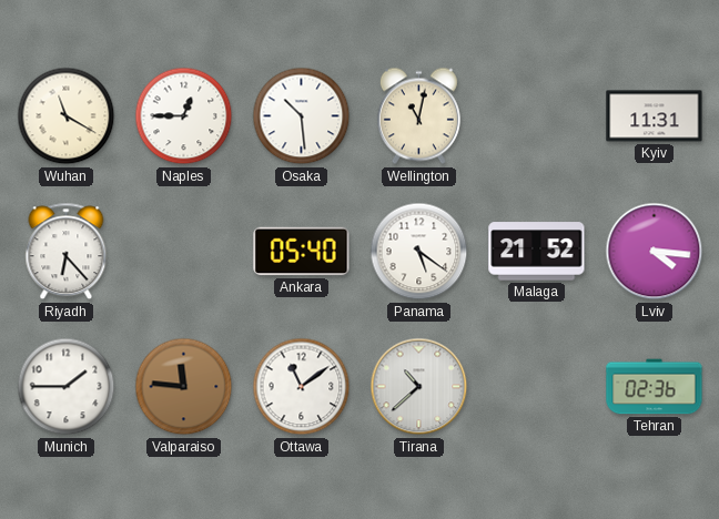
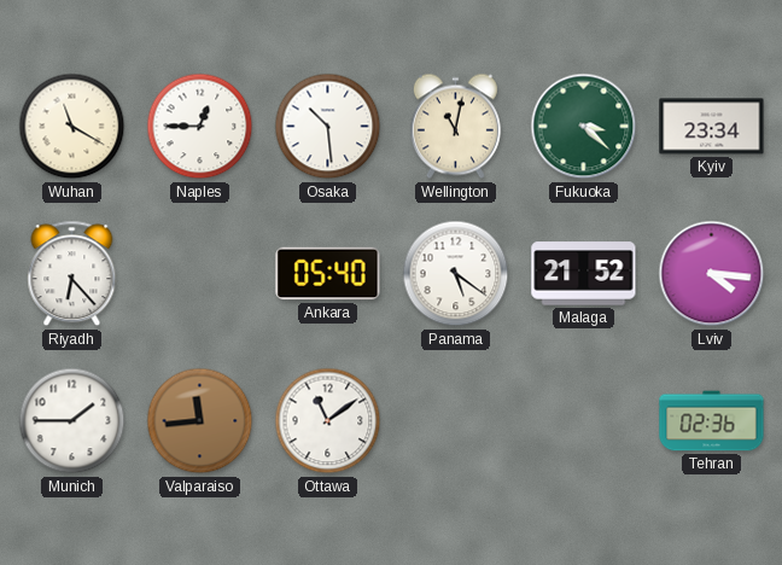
Fukuoka: none -> 3:22
Kyiv: 11:31 -> 23:34
Valparaiso: 11:46 -> 11:44
Tirana: 10:38 -> none
